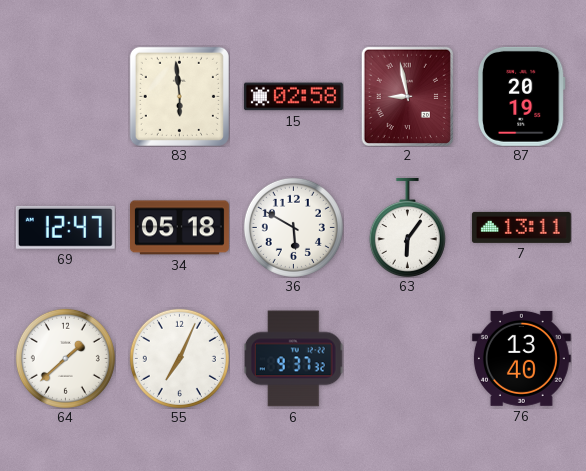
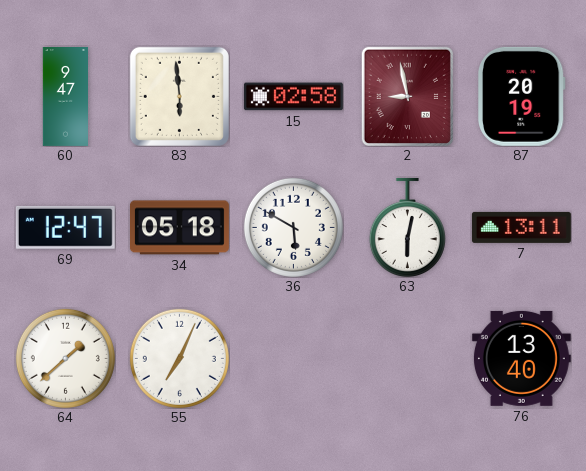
60: none -> 9:47
63: 6:06 -> 6:02
6: 9:37 -> none
